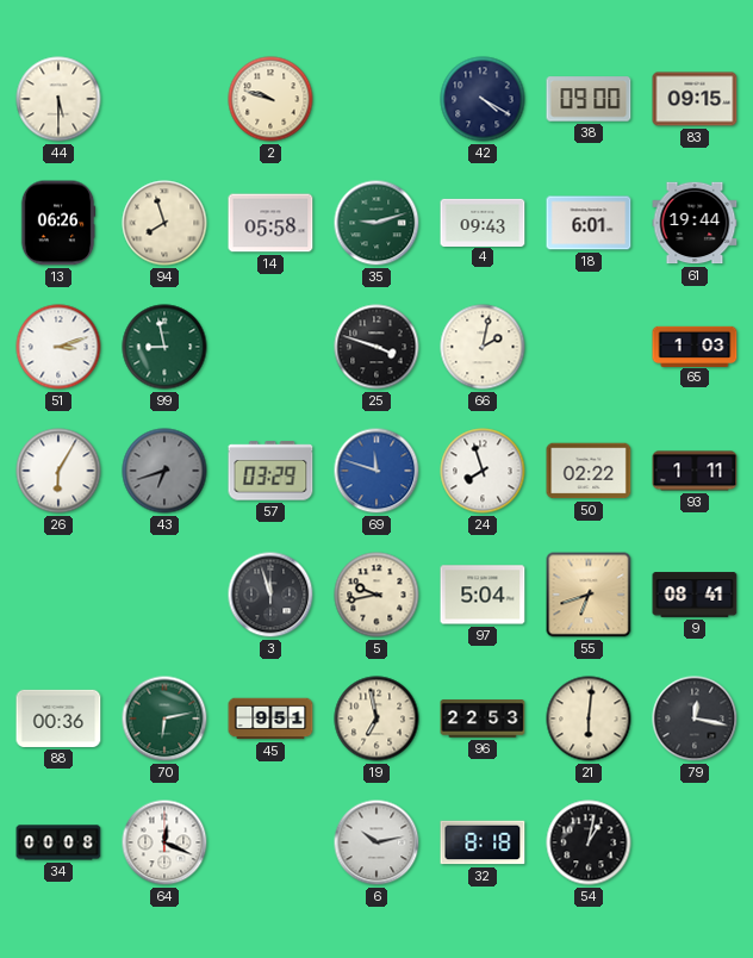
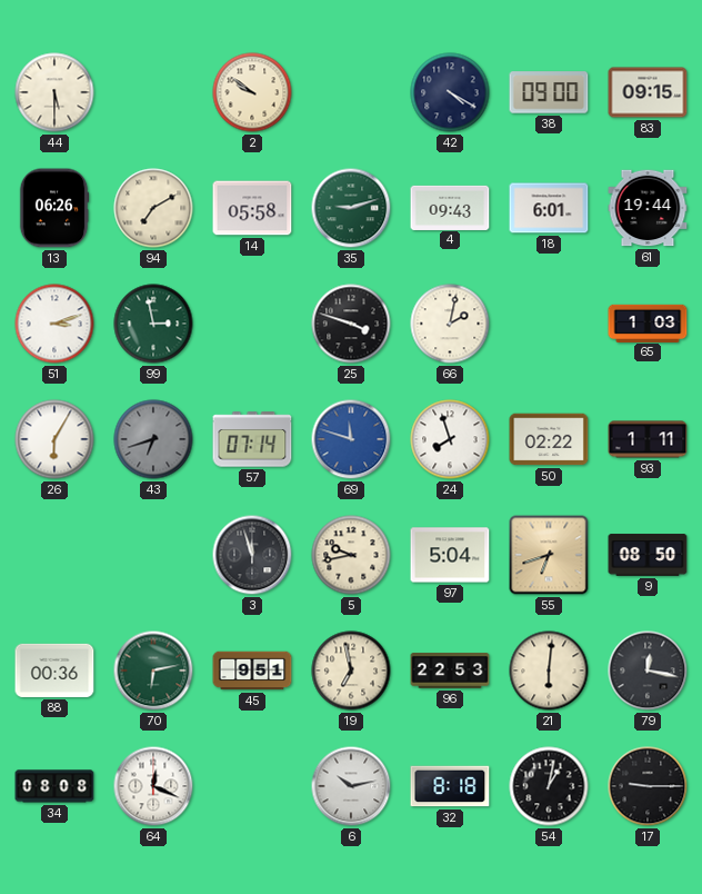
2: 9:48 -> 9:51
94: 7:57 -> 7:10
99: 8:58 -> 2:58
57: 03:29 -> 07:14
9: 08:41 -> 08:50
34: 00:08 -> 08:08
17: none -> 9:15
